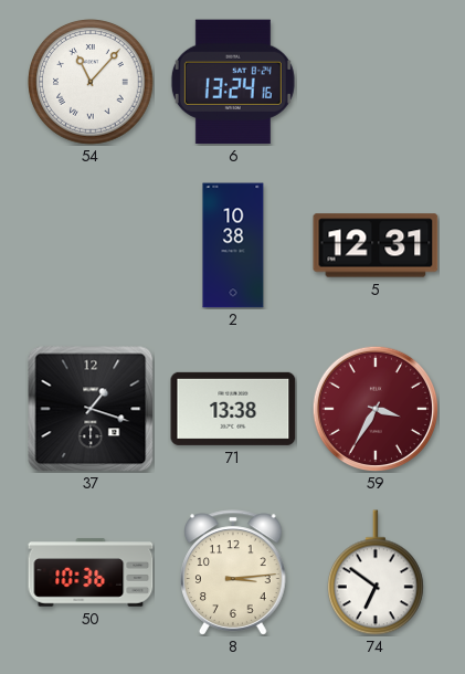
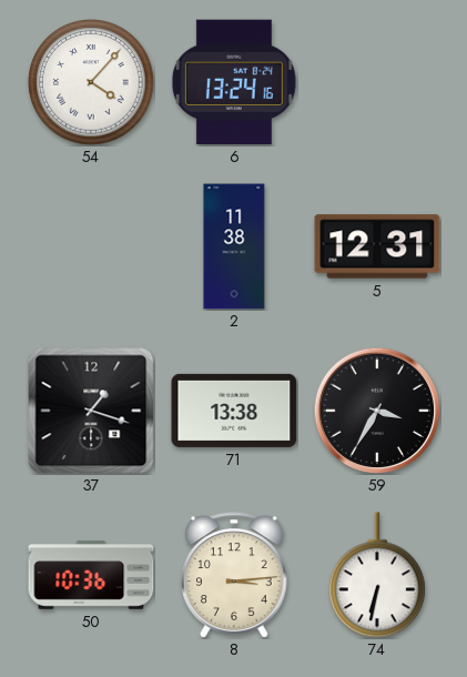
54: 11:07 -> 4:07
2: 10:38 -> 11:38
59 dial: burgundy -> black
74: 6:51 -> 6:32
